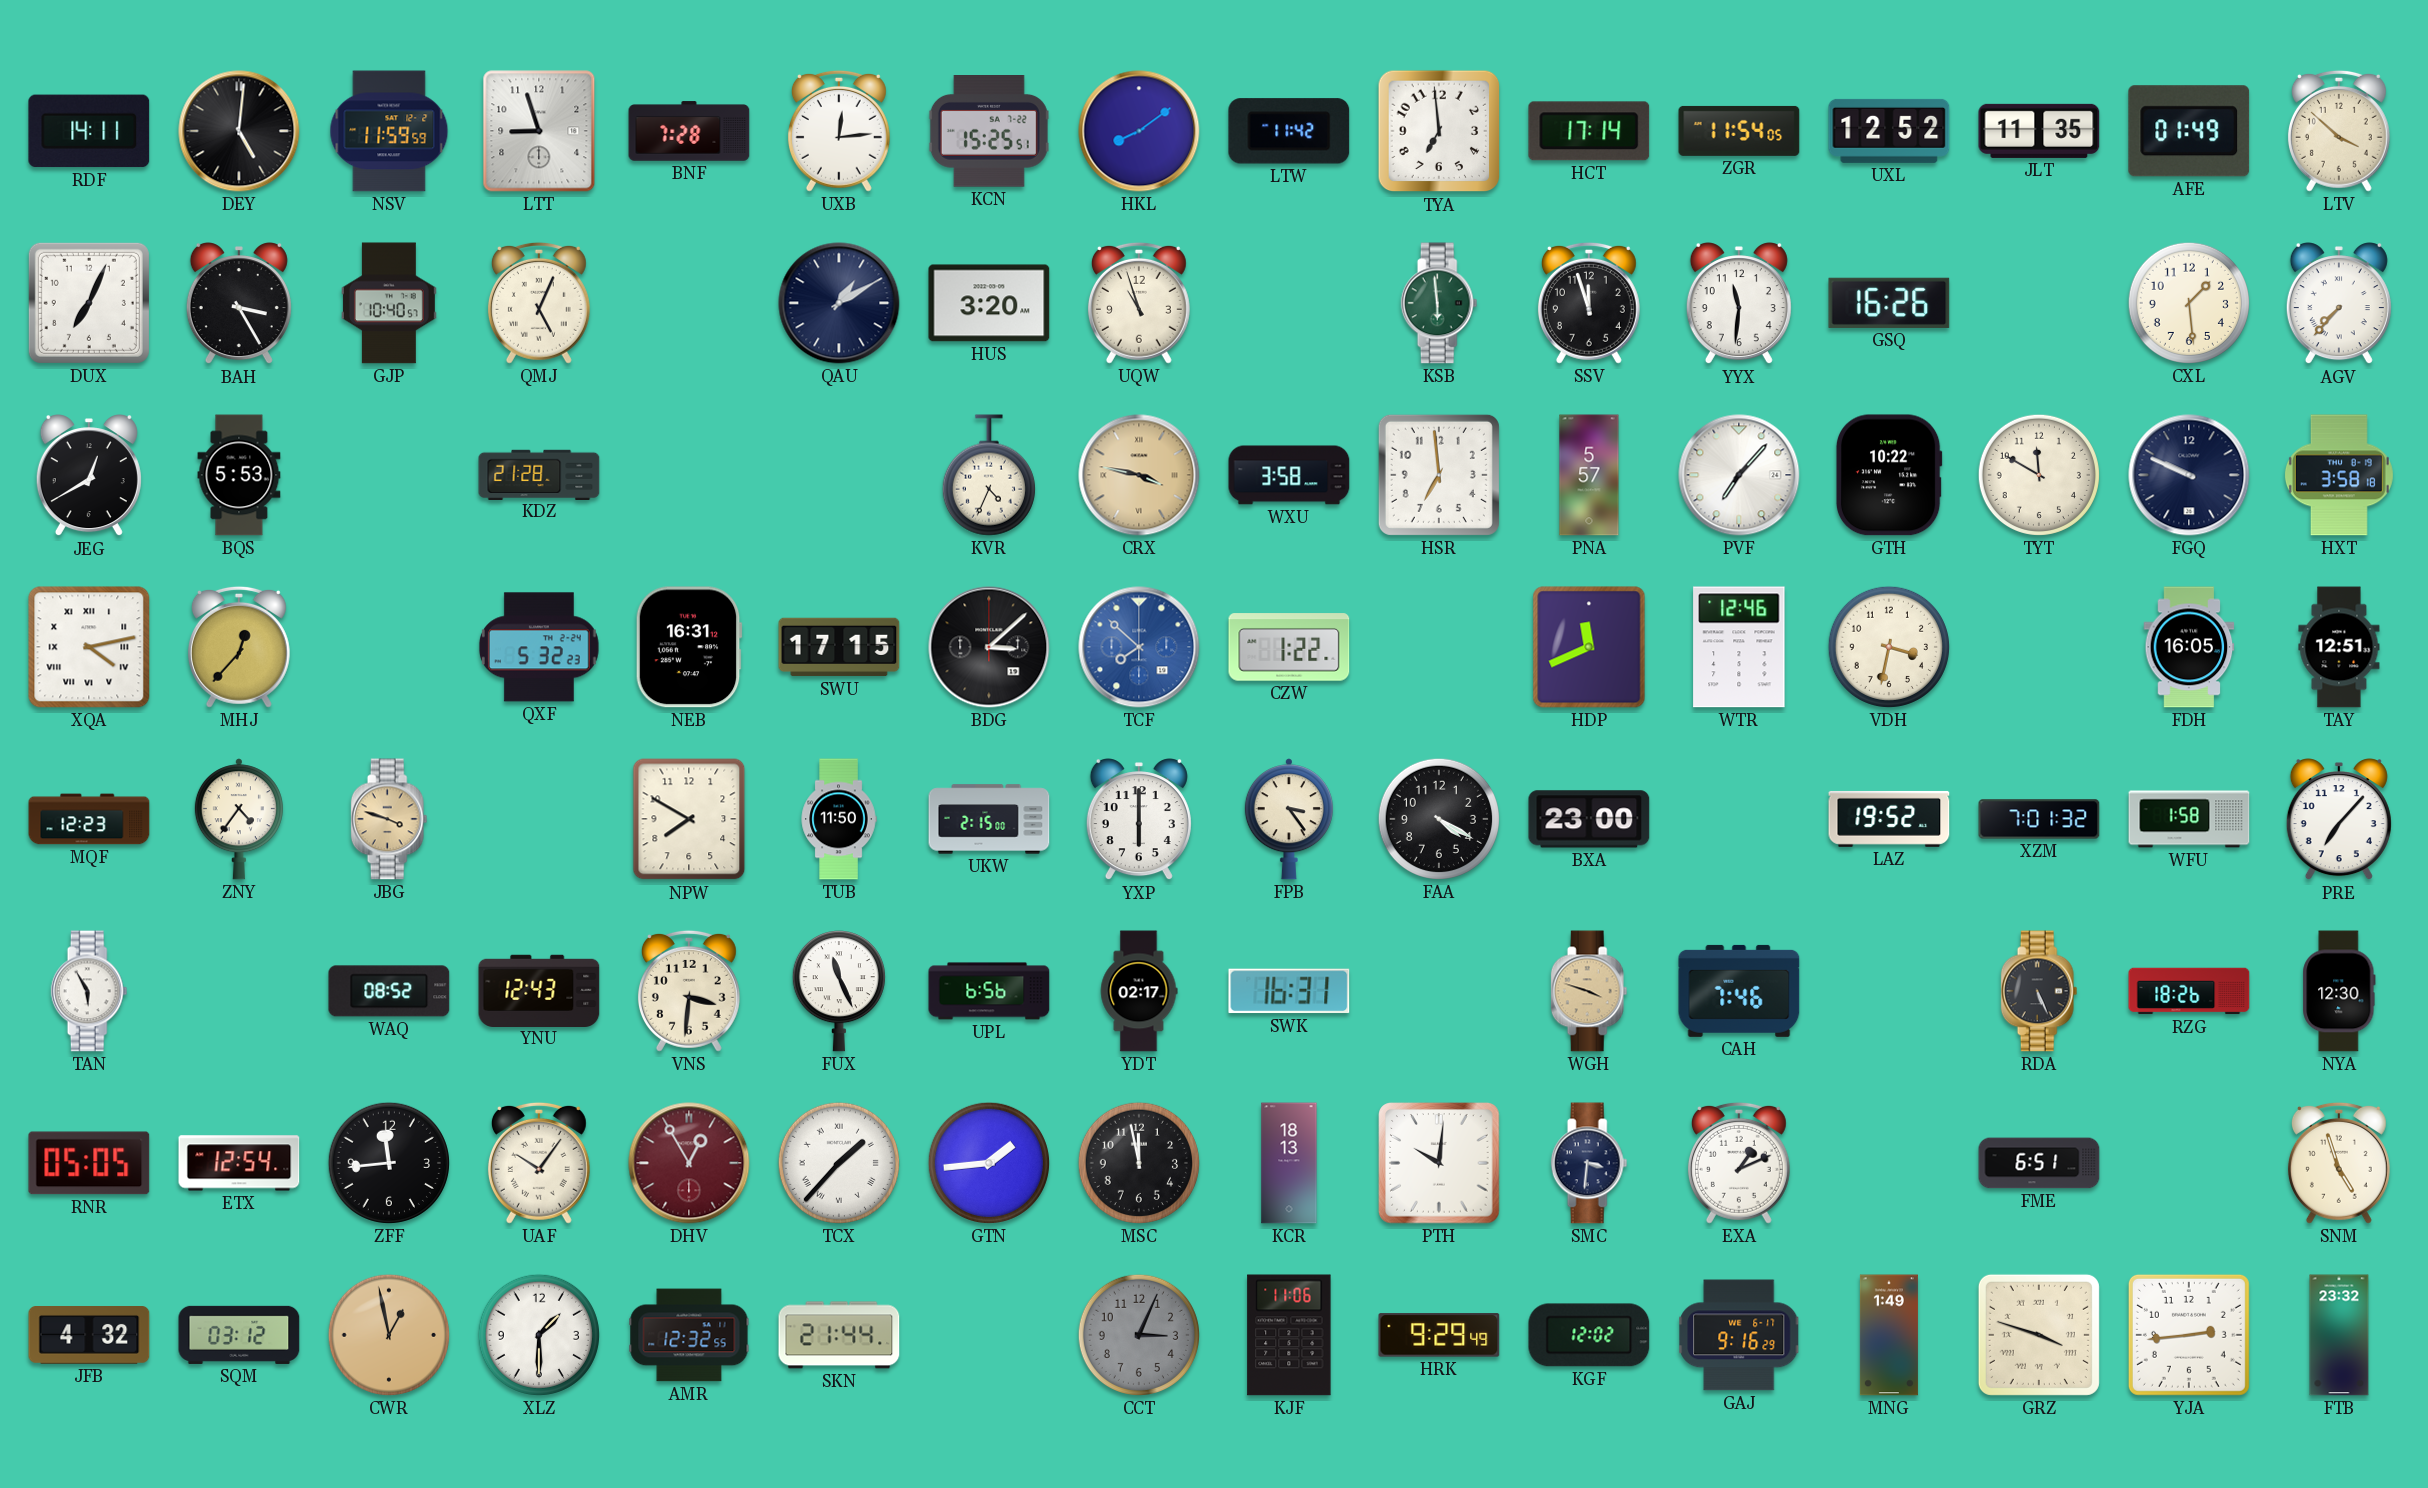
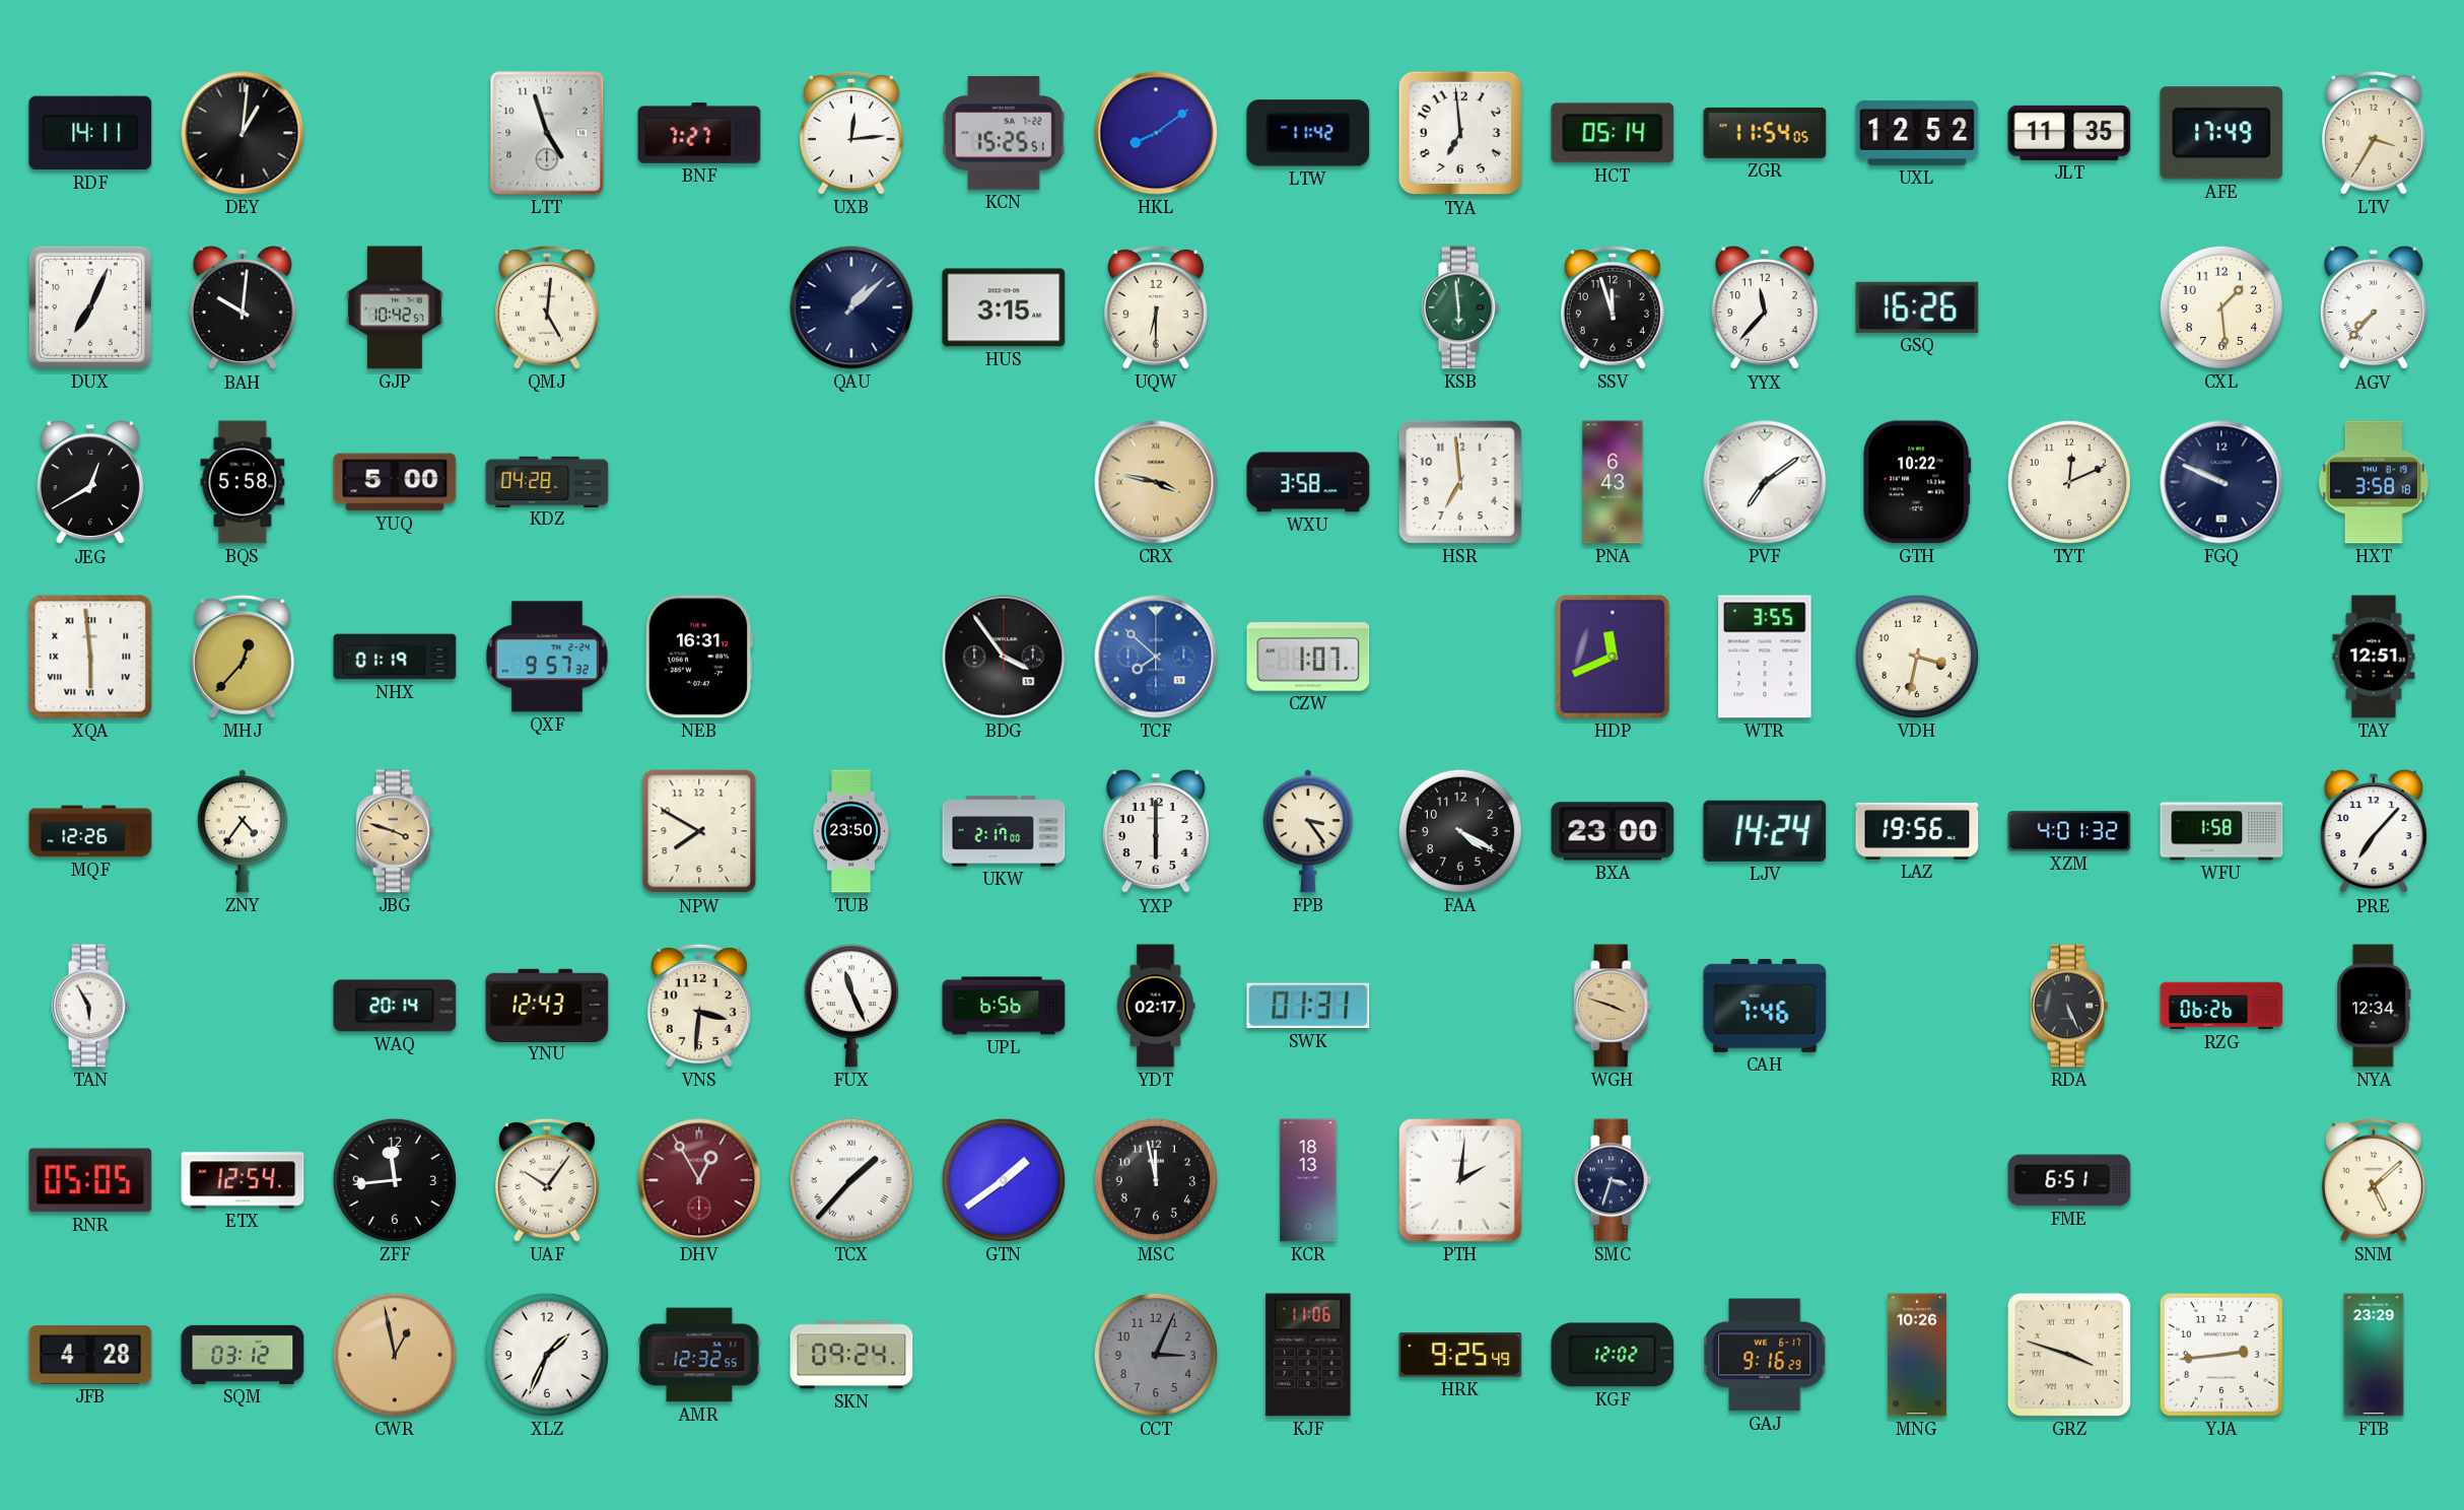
DEY: 5:01 -> 1:01
NSV: 11:59 -> none
LTT: 8:57 -> 4:57
BNF: 7:28 -> 7:27
HCT: 17:14 -> 05:14
AFE: 01:49 -> 17:49
LTV: 3:52 -> 3:35
BAH: 3:25 -> 10:01
GJP: 10:40 -> 10:42
QMJ: 5:04 -> 5:01
QAU: 1:10 -> 1:08
HUS: 3:20 -> 3:15
UQW: 10:57 -> 6:30
YYX: 11:31 -> 11:37
BQS: 5:53 -> 5:58
YUQ: none -> 5:00
KDZ: 21:28 -> 04:28
KVR: 4:34 -> none
PNA: 5:57 -> 6:43
PVF: 7:07 -> 7:09
TYT: 11:50 -> 12:11
XQA: 4:13 -> 5:59
NHX: none -> 01:19
QXF: 5:32 -> 9:57
SWU: 17:15 -> none
BDG: 3:08 -> 3:54
CZW: 1:22 -> 1:07
WTR: 12:46 -> 3:55
FDH: 16:05 -> none
MQF: 12:23 -> 12:26
TUB: 11:50 -> 23:50
UKW: 2:15 -> 2:17
LJV: none -> 14:24
LAZ: 19:52 -> 19:56
XZM: 7:01 -> 4:01
WAQ: 08:52 -> 20:14
SWK: 16:31 -> 01:31
RZG: 18:26 -> 06:26
NYA: 12:30 -> 12:34
GTN: 1:44 -> 1:39
PTH: 10:01 -> 2:01
SMC: 3:31 -> 3:33
EXA: 1:11 -> none
SNM: 4:57 -> 5:08
JFB: 4:32 -> 4:28
XLZ: 1:30 -> 1:34
SKN: 21:44 -> 09:24
HRK: 9:29 -> 9:25
MNG: 1:49 -> 10:26
FTB: 23:32 -> 23:29
